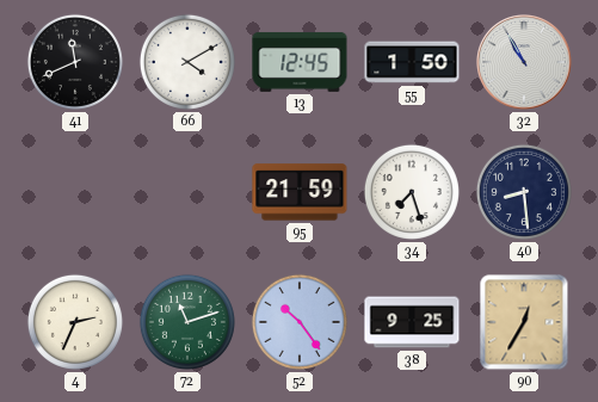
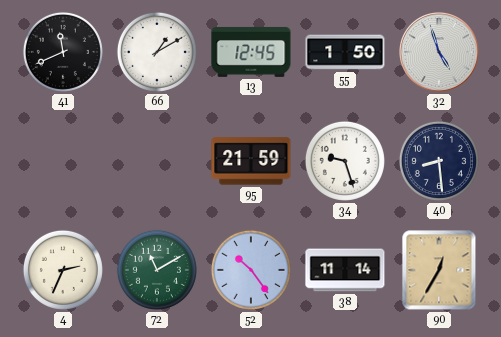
66: 4:10 -> 1:10
32: 10:55 -> 4:57
34: 7:27 -> 9:27
72: 11:12 -> 11:10
38: 9:25 -> 11:14
